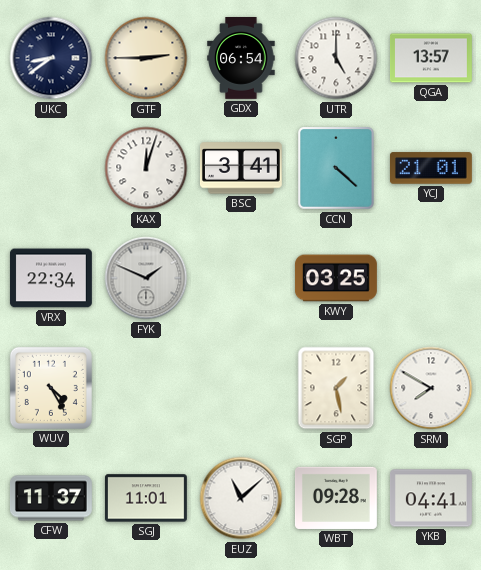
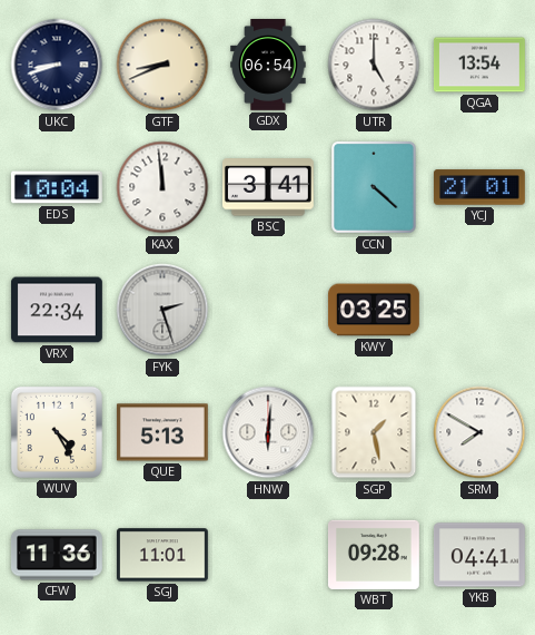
UKC: 8:39 -> 8:42
GTF: 2:45 -> 8:41
QGA: 13:57 -> 13:54
EDS: none -> 10:04
KAX: 12:03 -> 11:59
FYK: 1:49 -> 2:27
QUE: none -> 5:13
HNW: none -> 6:01
CFW: 11:37 -> 11:36
EUZ: 11:08 -> none
